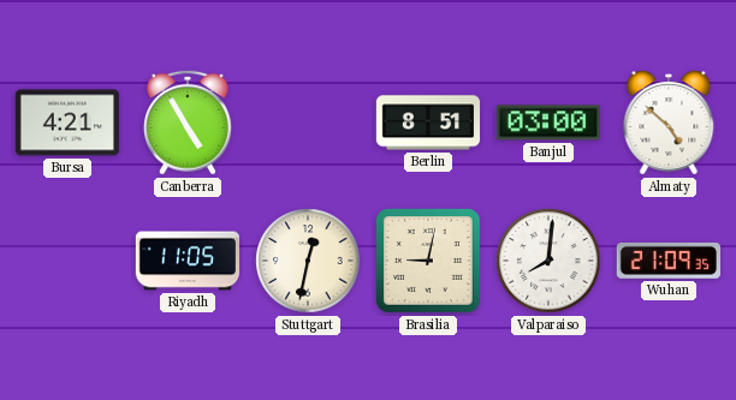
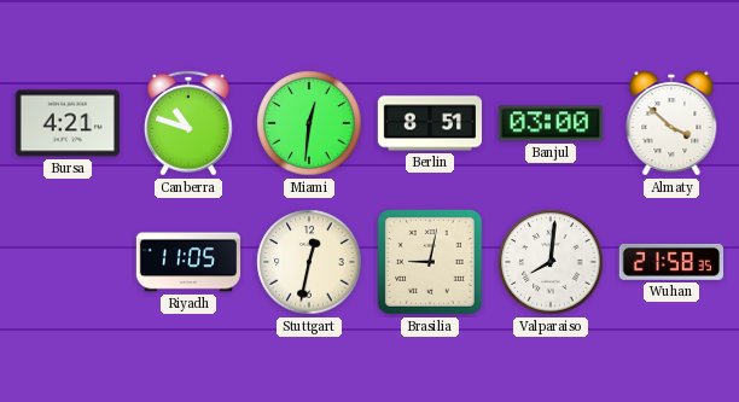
Canberra: 4:55 -> 10:48
Miami: none -> 12:31
Almaty: 4:52 -> 3:52
Wuhan: 21:09 -> 21:58
